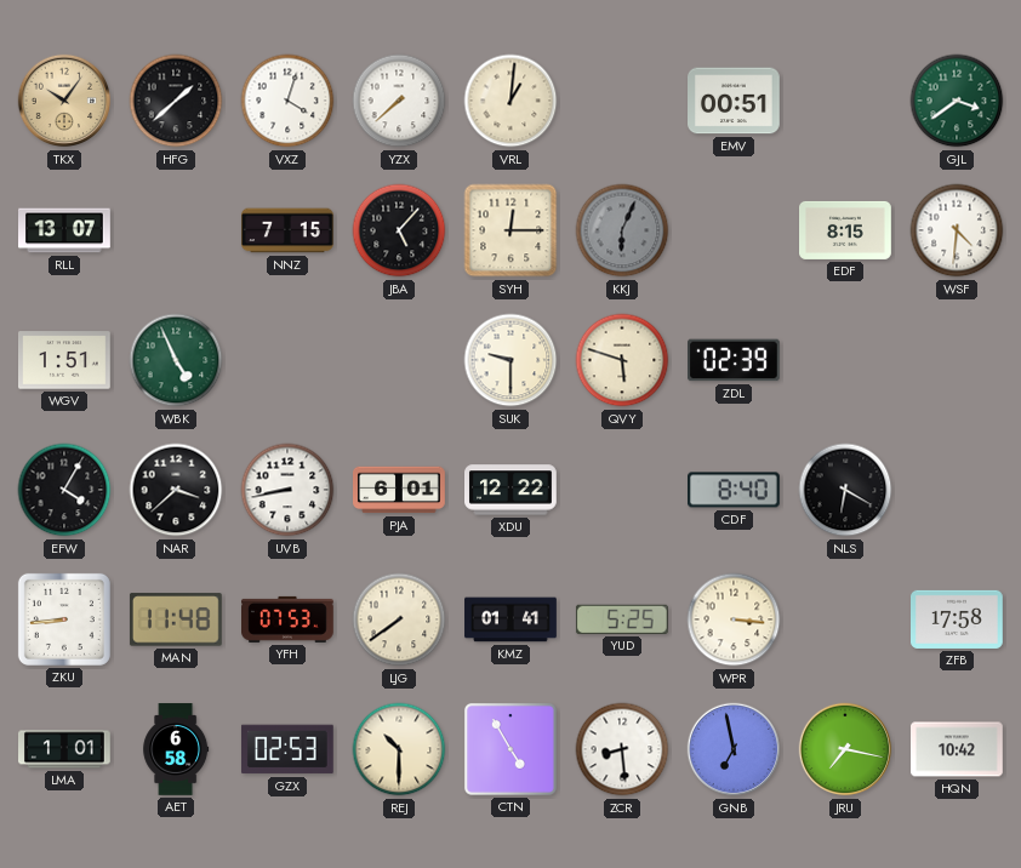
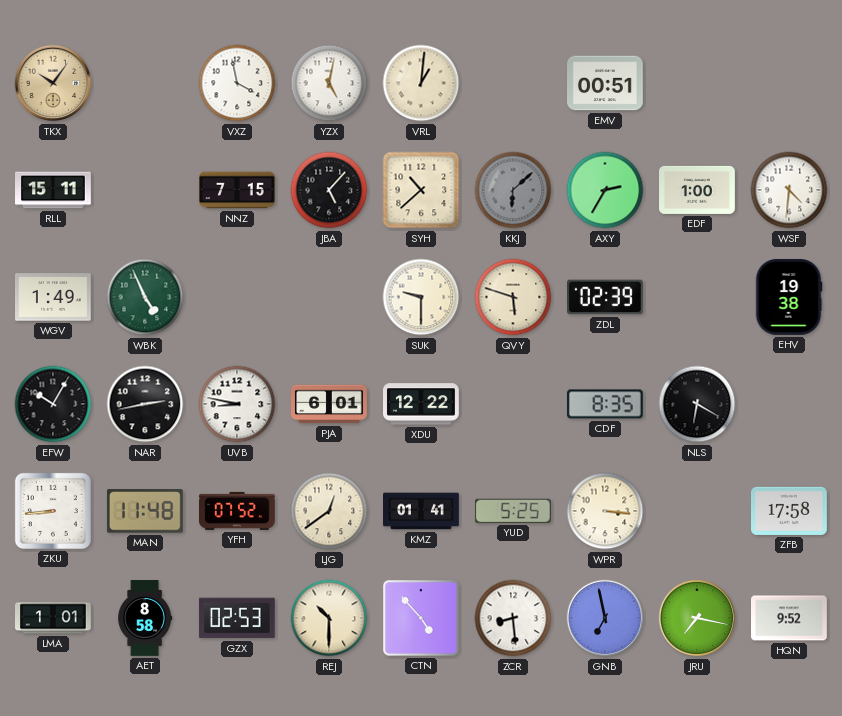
HFG: 1:38 -> none
VXZ: 4:03 -> 3:58
YZX: 7:38 -> 5:02
GJL: 3:39 -> none
RLL: 13:07 -> 15:11
SYH: 12:15 -> 10:38
KKJ: 6:04 -> 6:08
AXY: none -> 2:35
EDF: 8:15 -> 1:00
WGV: 1:51 -> 1:49
EHV: none -> 19:38
EFW: 4:05 -> 10:05
NAR: 3:38 -> 2:43
UVB: 8:43 -> 8:47
CDF: 8:40 -> 8:35
YFH: 07:53 -> 07:52
LJG: 7:39 -> 12:39
AET: 6:58 -> 8:58
CTN: 4:55 -> 4:53
HQN: 10:42 -> 9:52
